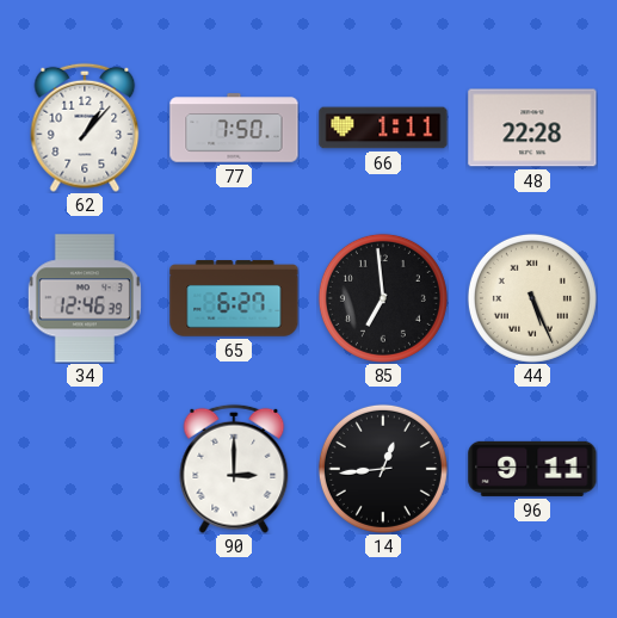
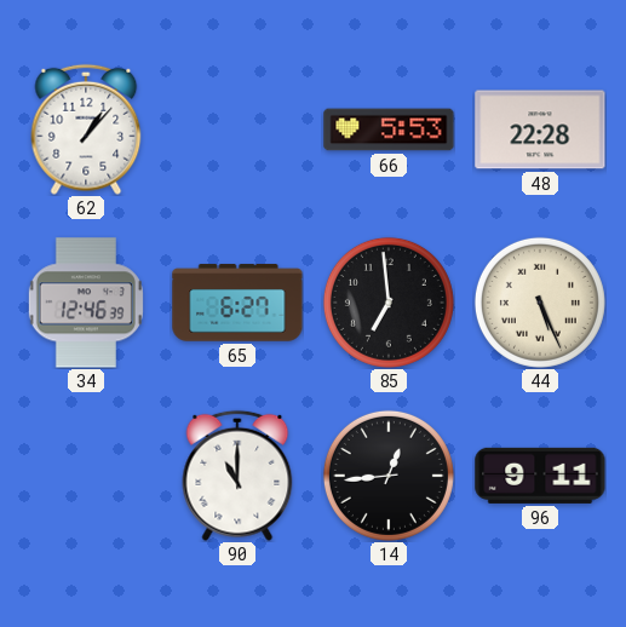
77: 7:50 -> none
66: 1:11 -> 5:53
90: 3:00 -> 11:00
